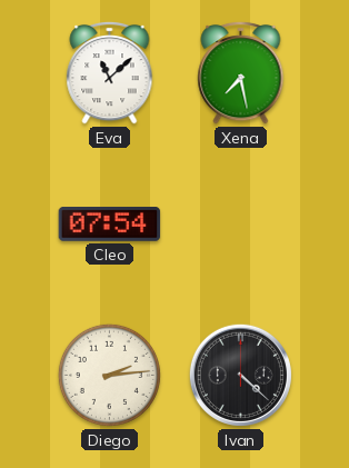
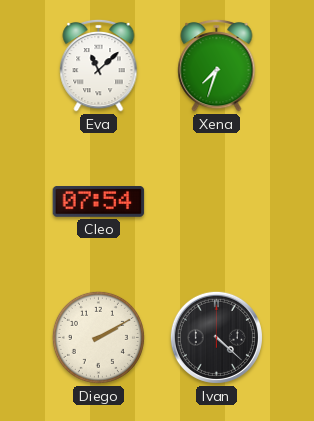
Xena: 7:28 -> 7:33
Diego: 2:14 -> 2:10
